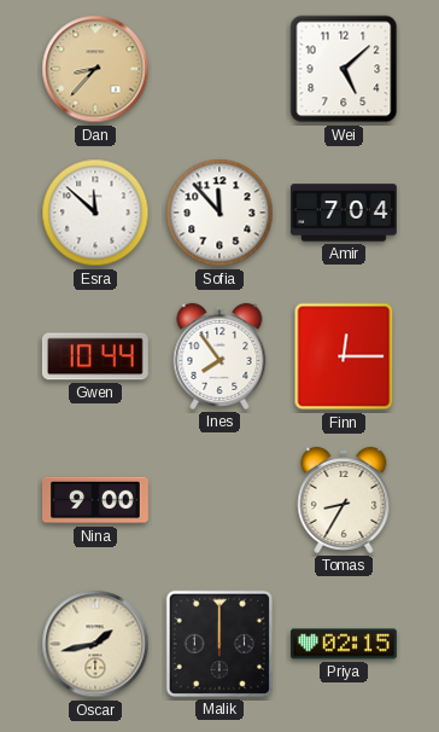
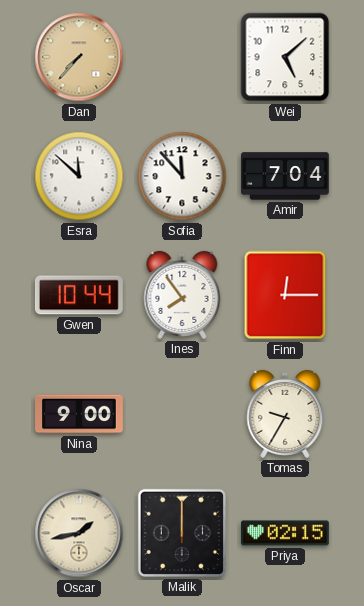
Dan: 8:37 -> 7:37
Tomas: 8:35 -> 9:35
